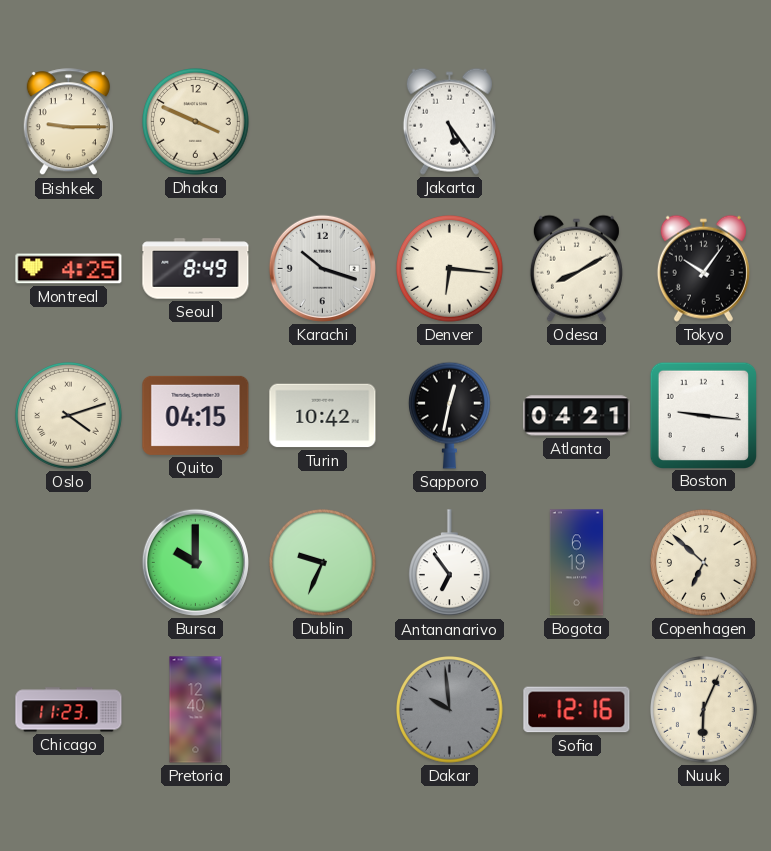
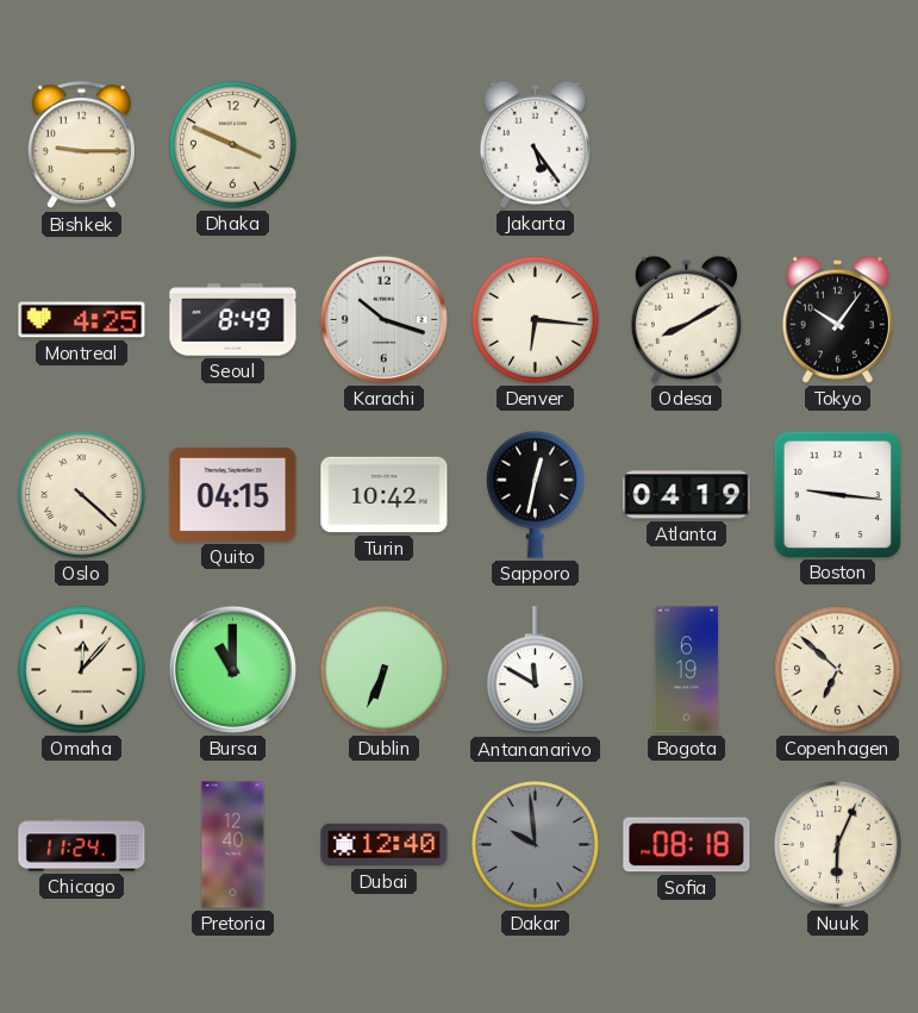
Oslo: 4:12 -> 4:22
Atlanta: 04:21 -> 04:19
Omaha: none -> 12:07
Bursa: 10:00 -> 11:00
Dublin: 9:34 -> 6:34
Antananarivo: 6:54 -> 11:50
Chicago: 11:23 -> 11:24
Dubai: none -> 12:40
Sofia: 12:16 -> 08:18
